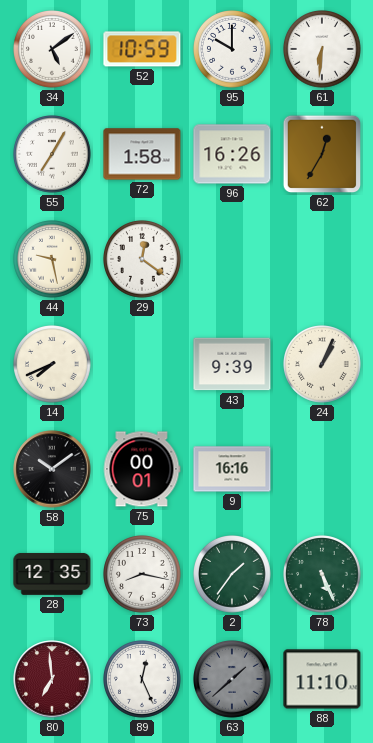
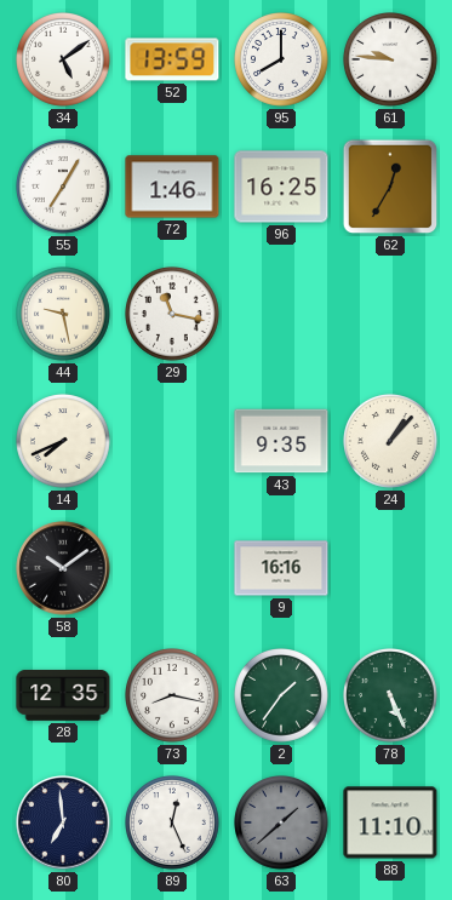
52: 10:59 -> 13:59
95: 10:00 -> 8:00
61: 6:31 -> 9:46
72: 1:58 -> 1:46
96: 16:26 -> 16:25
29: 12:21 -> 11:17
43: 9:39 -> 9:35
24: 1:04 -> 1:07
75: 00:01 -> none
80 dial: burgundy -> navy
